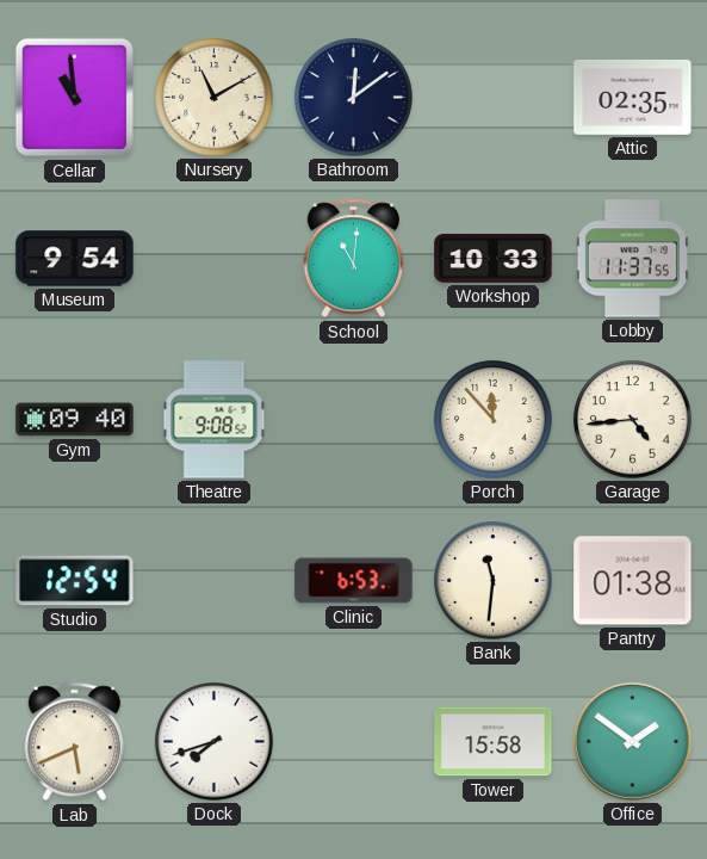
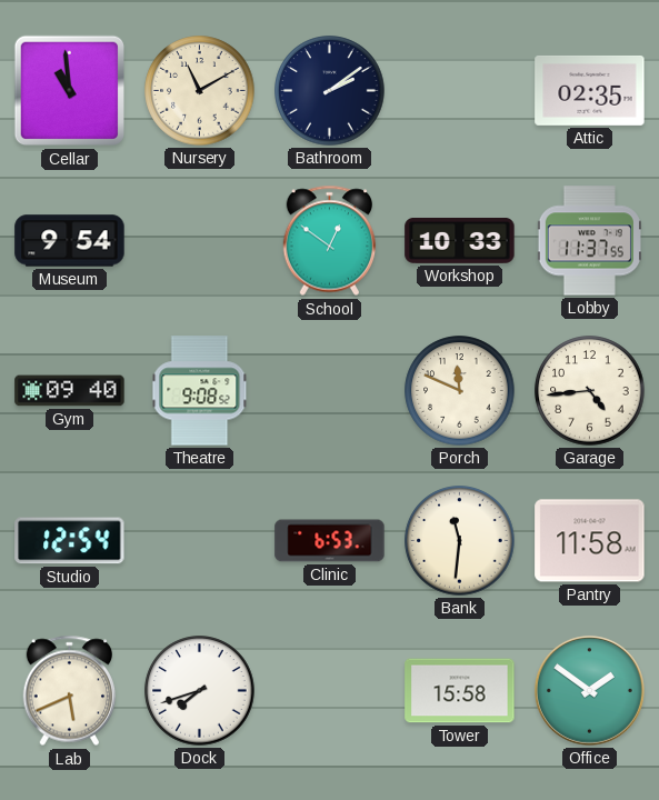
Bathroom: 12:09 -> 2:09
School: 11:01 -> 12:51
Porch: 11:53 -> 11:49
Pantry: 01:38 -> 11:58
